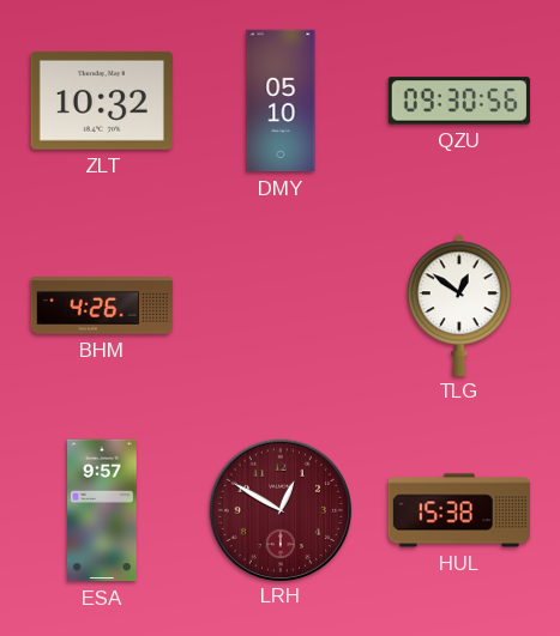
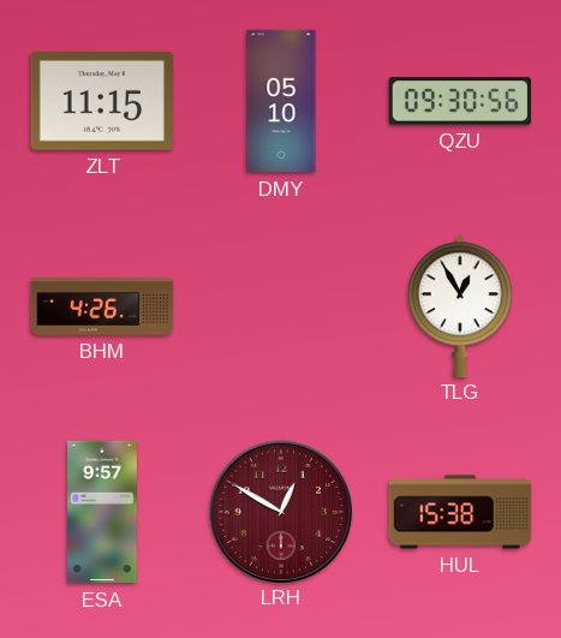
ZLT: 10:32 -> 11:15
TLG: 12:51 -> 12:55
